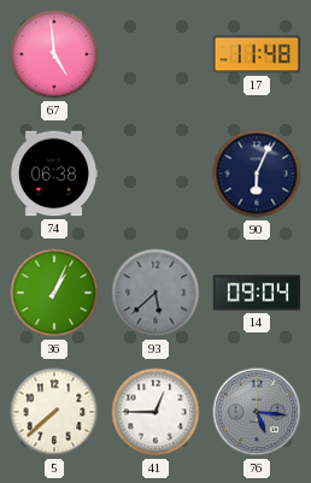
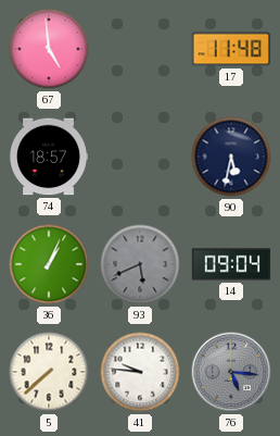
74: 06:38 -> 18:57
90: 6:04 -> 5:32
93: 5:38 -> 5:41
41: 12:45 -> 9:46
